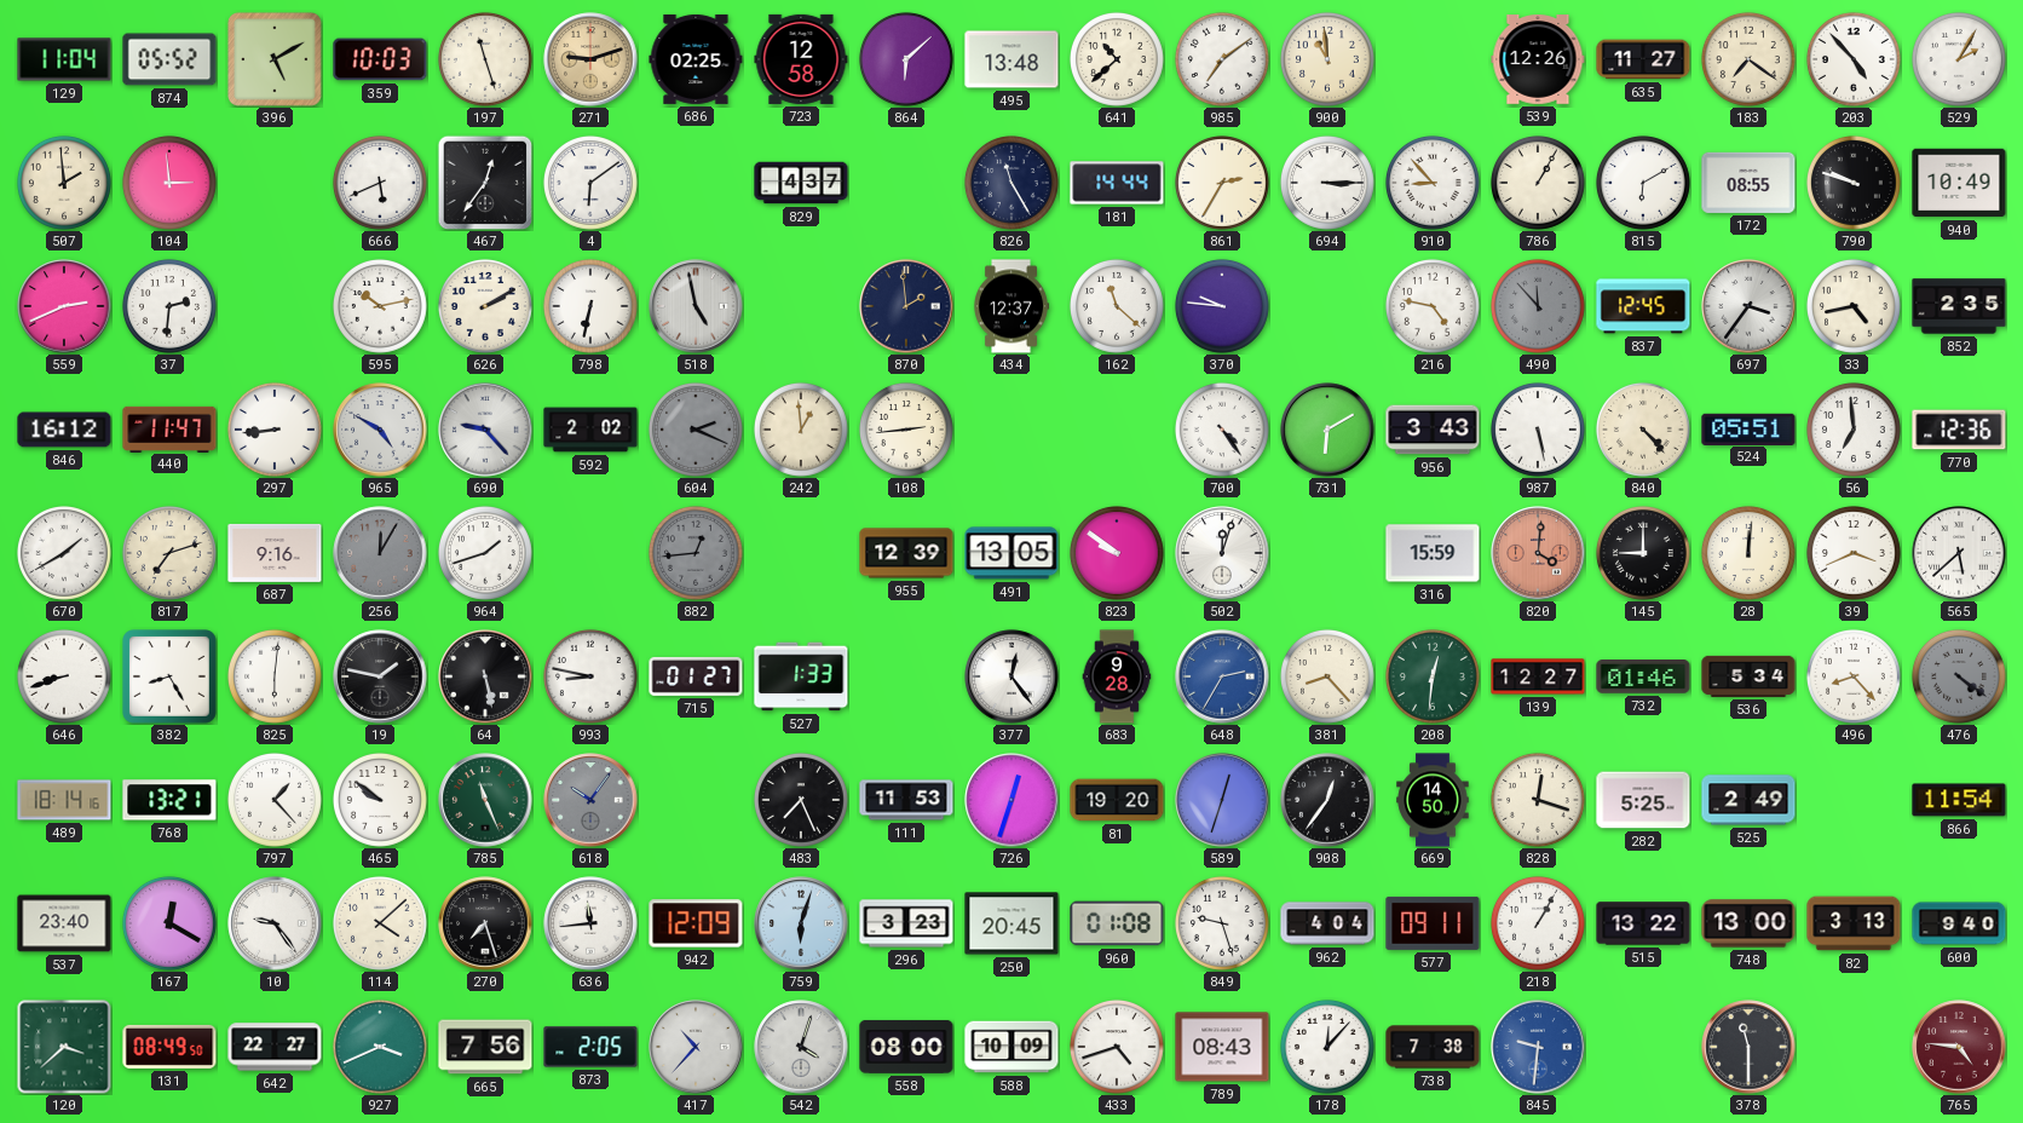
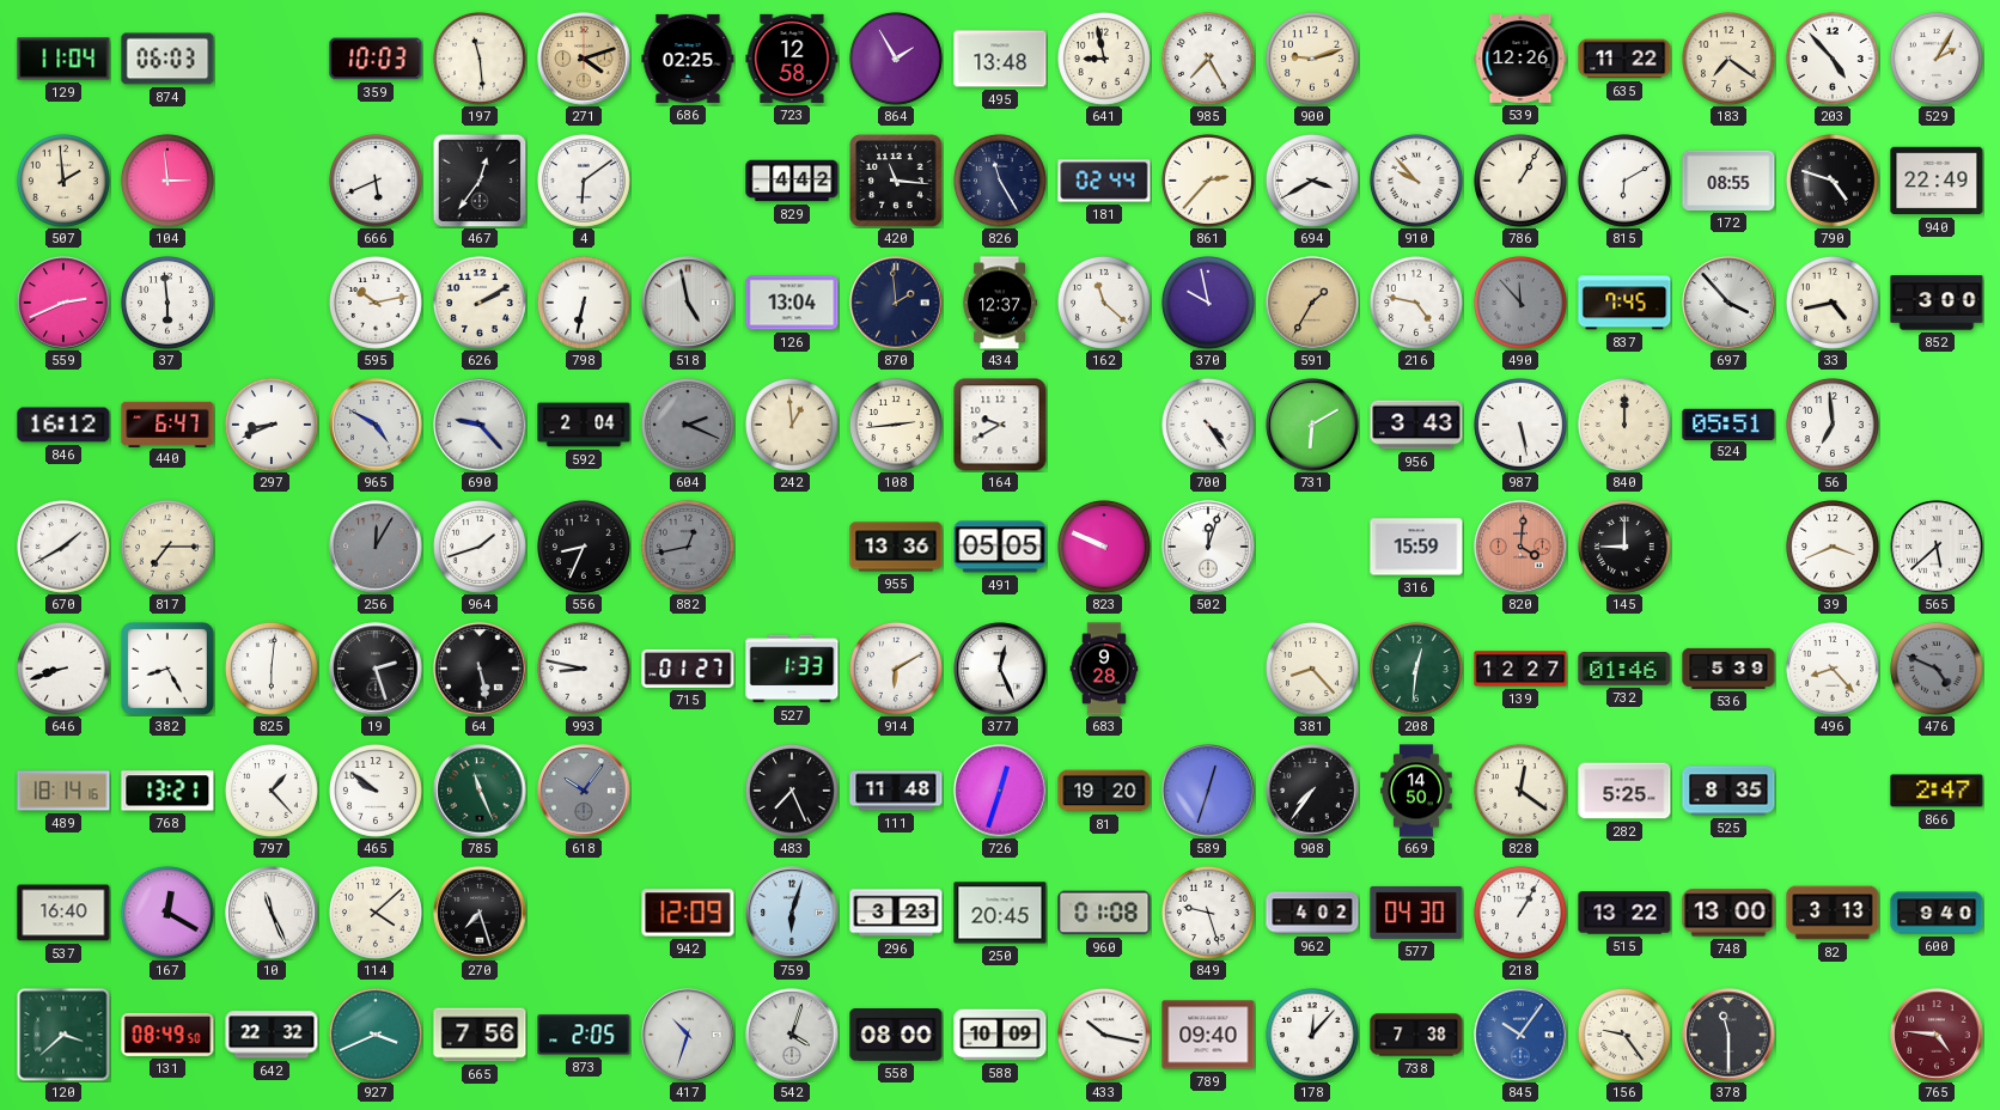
874: 05:52 -> 06:03
396: 5:10 -> none
197: 11:27 -> 11:29
271: 9:12 -> 4:12
864: 6:08 -> 1:55
641: 10:38 -> 8:58
985: 7:09 -> 7:25
900: 10:59 -> 9:12
635: 11:27 -> 11:22
829: 4:37 -> 4:42
420: none -> 11:16
181: 14:44 -> 02:44
861: 2:35 -> 2:37
694: 3:15 -> 3:40
910: 8:53 -> 9:53
790: 9:48 -> 4:48
940: 10:49 -> 22:49
37: 2:31 -> 5:59
126: none -> 13:04
370: 9:46 -> 9:58
591: none -> 1:35
837: 12:45 -> 7:45
697: 3:36 -> 3:53
852: 2:35 -> 3:00
440: 11:47 -> 6:47
297: 8:44 -> 8:41
592: 2:02 -> 2:04
164: none -> 9:40
840: 4:23 -> 12:00
770: 12:36 -> none
817: 7:12 -> 7:15
687: 9:16 -> none
556: none -> 8:34
882: 12:44 -> 12:43
955: 12:39 -> 13:36
491: 13:05 -> 05:05
823: 9:51 -> 9:49
28: 12:01 -> none
19: 1:47 -> 2:27
914: none -> 6:10
377: 12:24 -> 12:26
648: 2:35 -> none
536: 5:34 -> 5:39
476: 4:21 -> 4:49
111: 11:53 -> 11:48
908: 12:36 -> 7:36
828: 12:18 -> 12:21
525: 2:49 -> 8:35
866: 11:54 -> 2:47
537: 23:40 -> 16:40
10: 9:24 -> 11:26
636: 11:44 -> none
962: 4:04 -> 4:02
577: 09:11 -> 04:30
642: 22:27 -> 22:32
417: 10:37 -> 10:33
433: 4:42 -> 10:17
789: 08:43 -> 09:40
845: 9:31 -> 10:06
156: none -> 9:24
